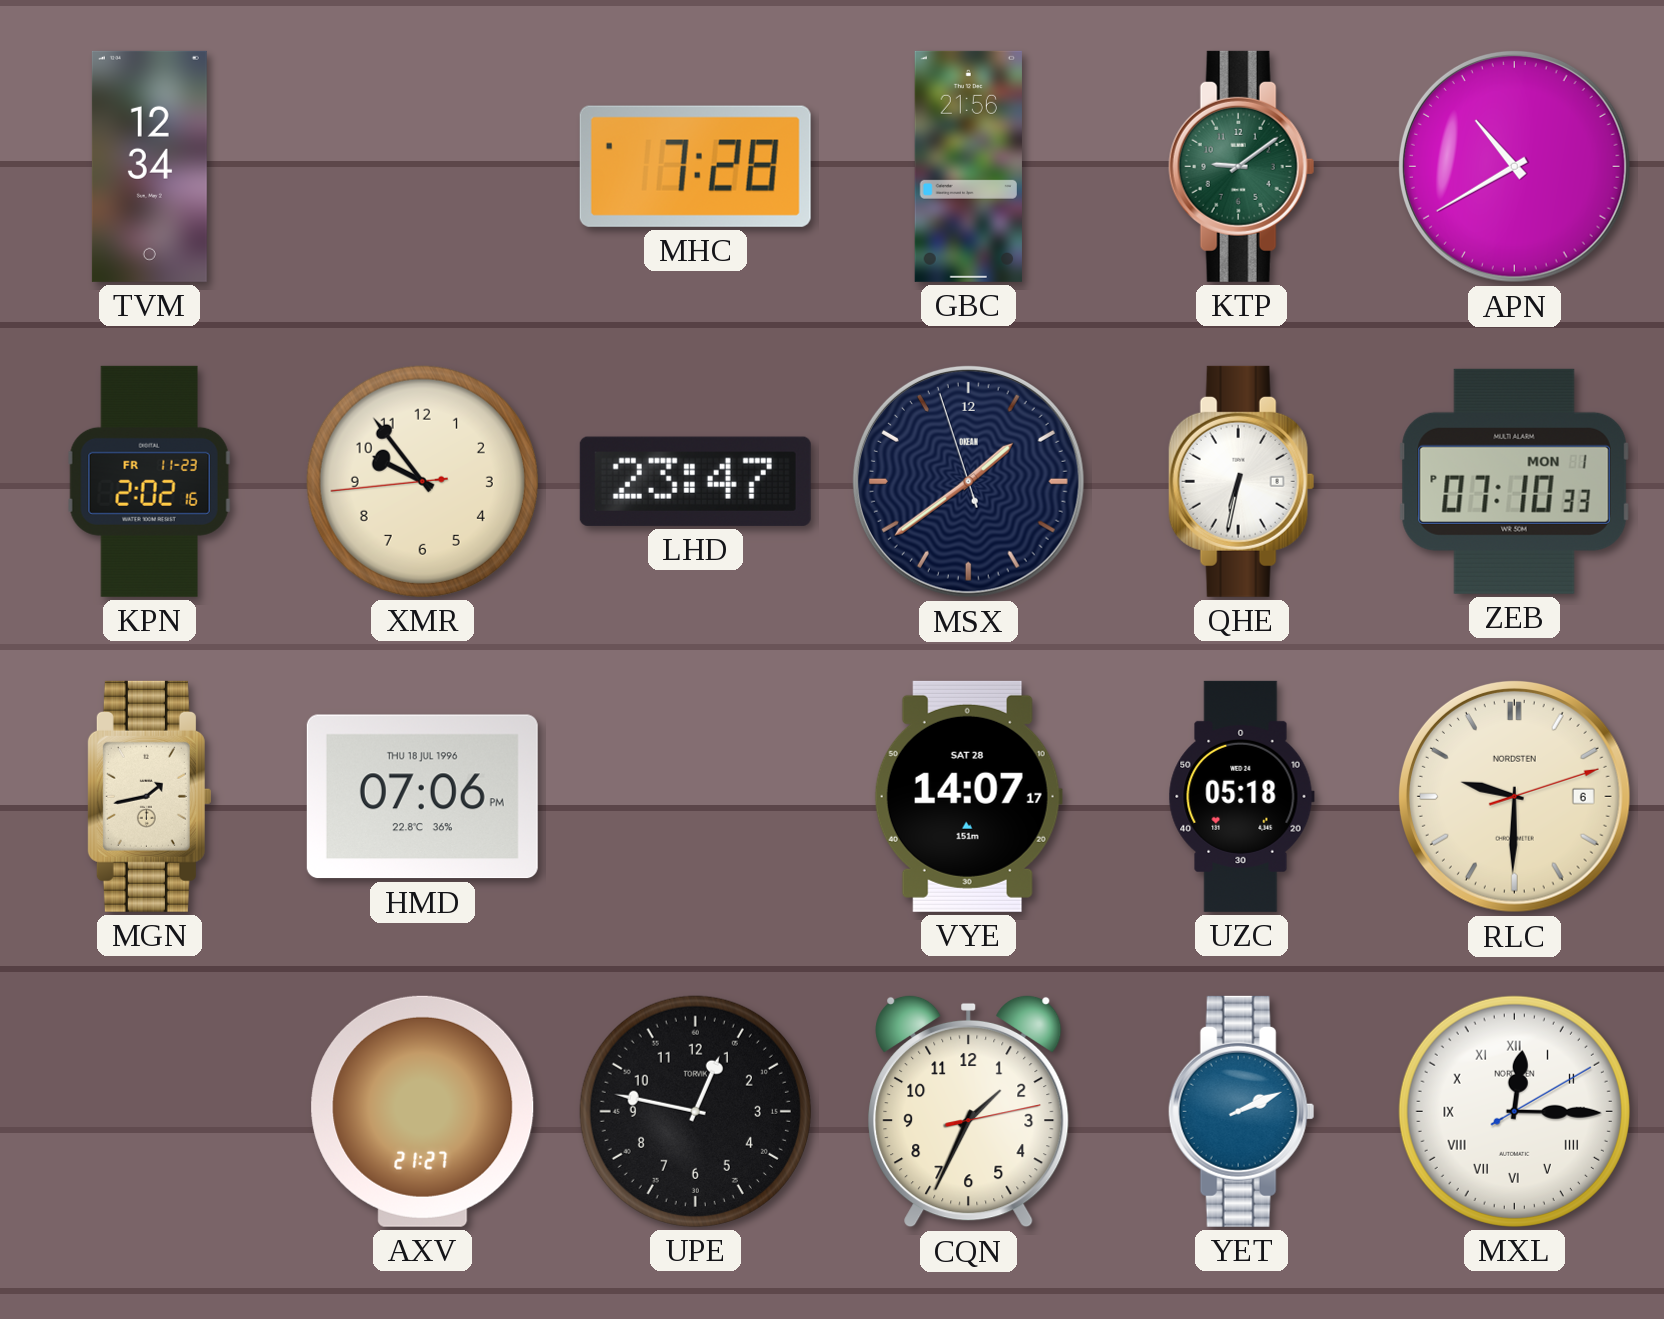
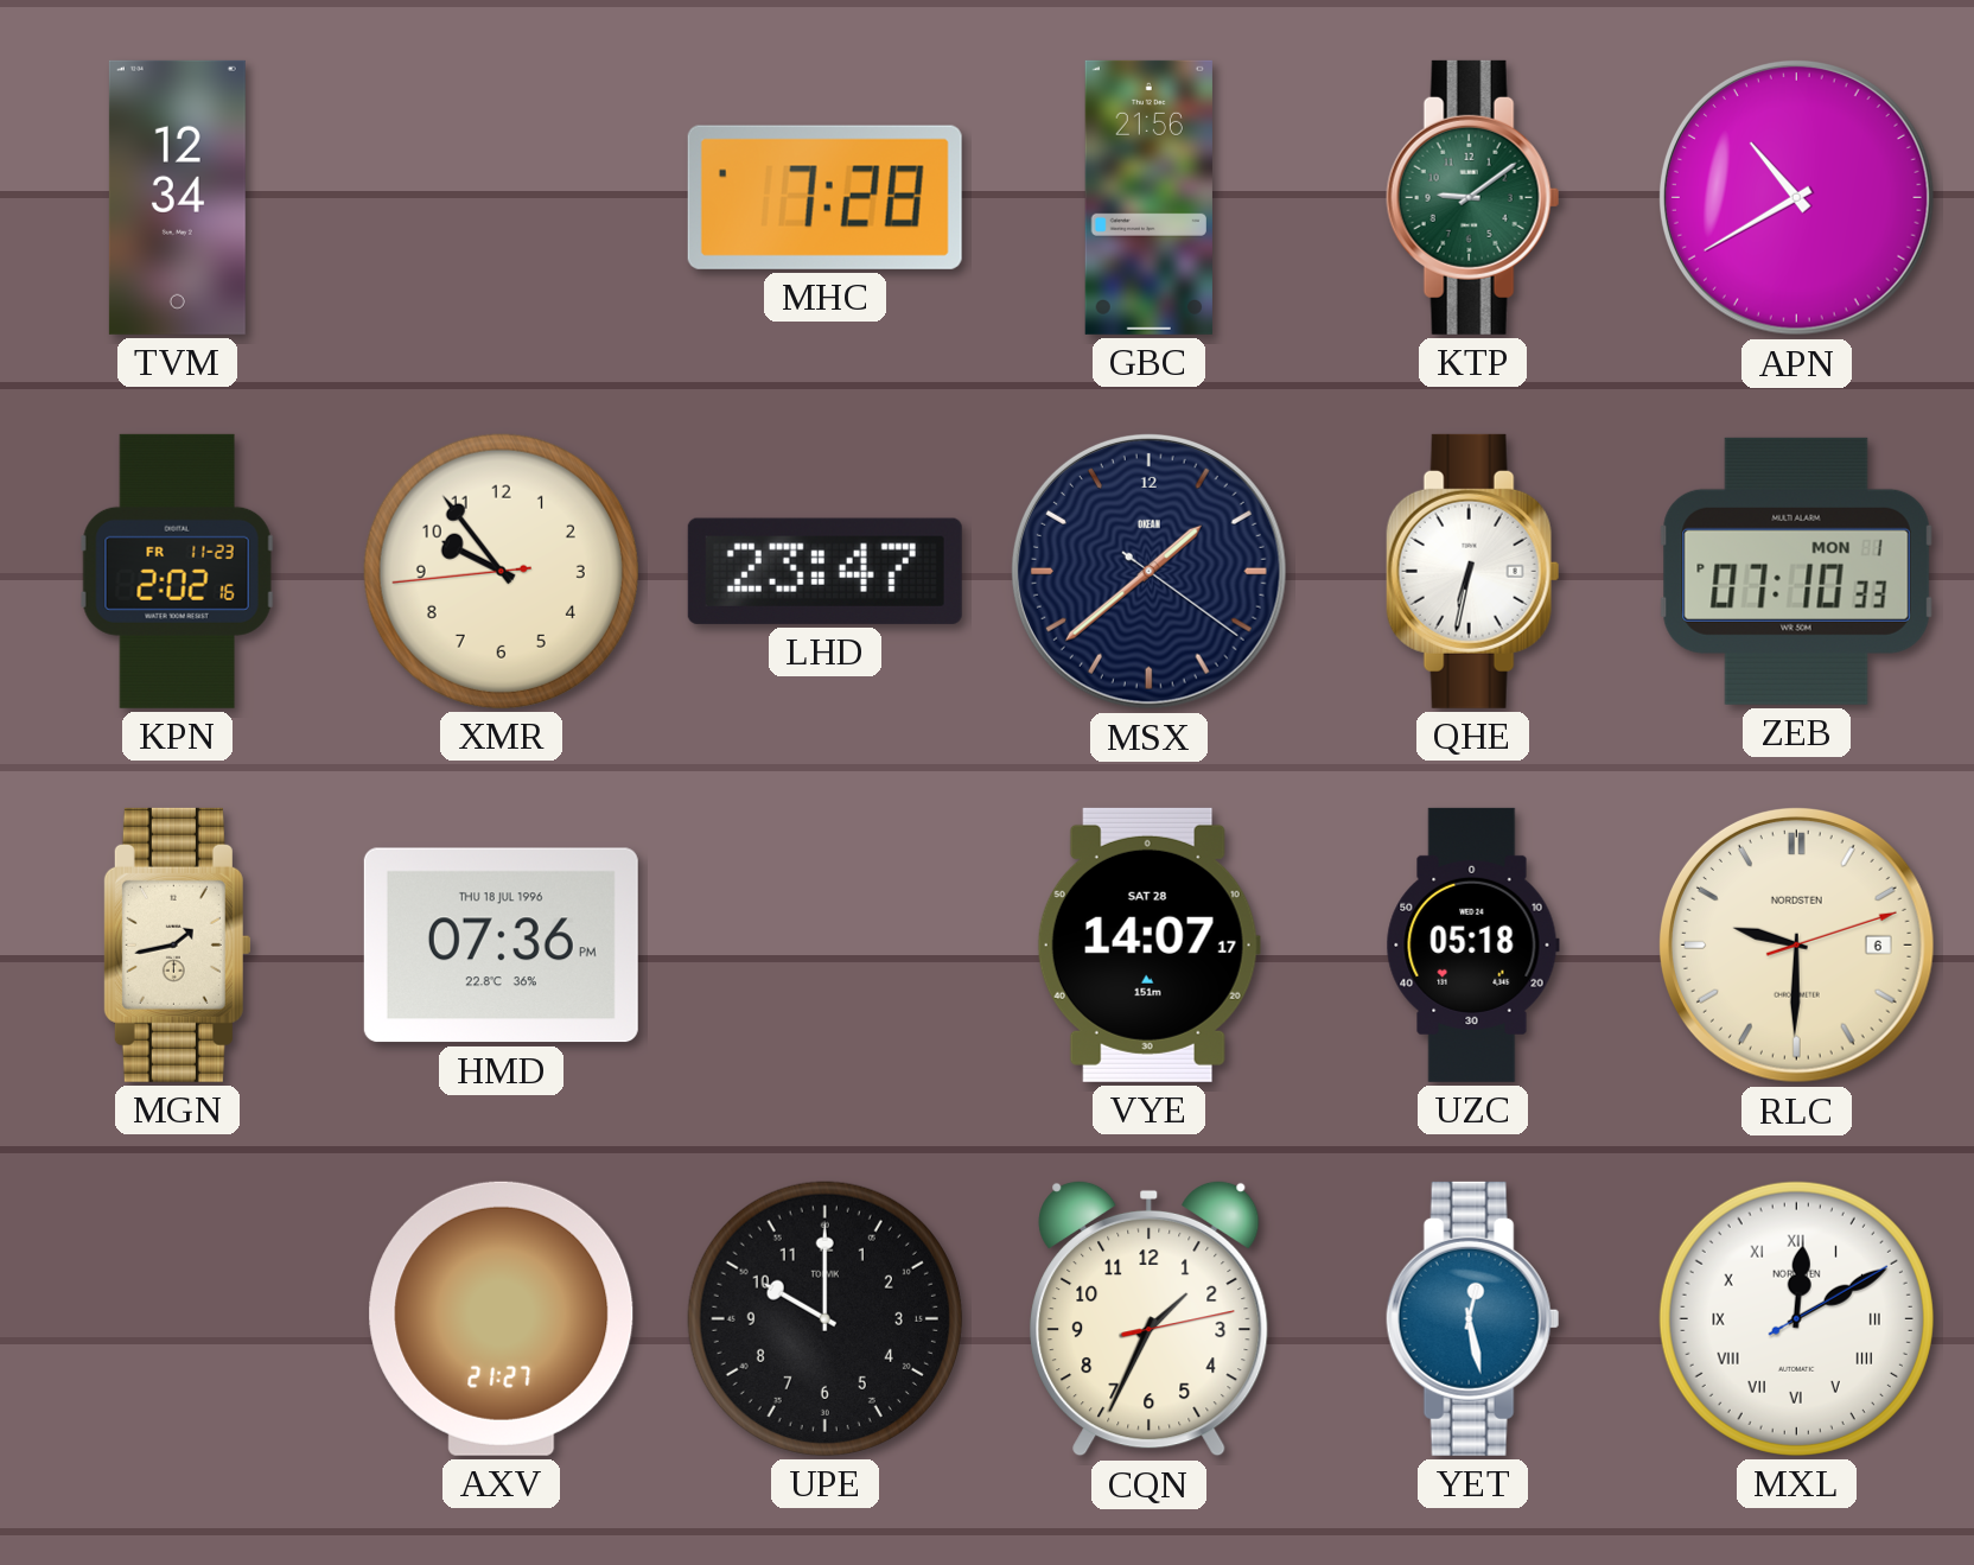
MSX: 1:38:57 -> 1:38:21
HMD: 07:06 -> 07:36
UPE: 12:47 -> 10:00
YET: 2:11 -> 12:28
MXL: 12:15 -> 12:10
